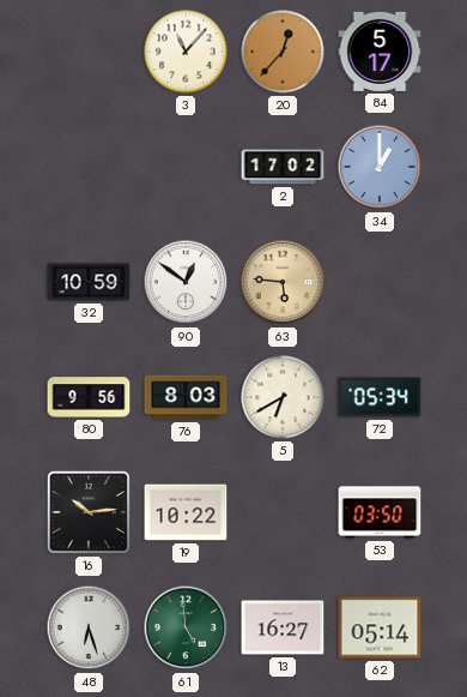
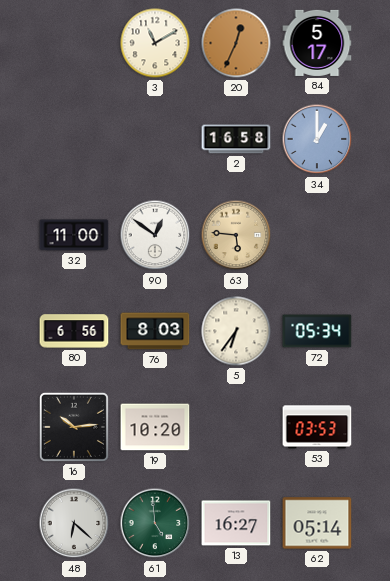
3: 11:07 -> 11:10
20: 12:37 -> 12:34
2: 17:02 -> 16:58
32: 10:59 -> 11:00
80: 9:56 -> 6:56
5: 6:40 -> 6:36
19: 10:22 -> 10:20
53: 03:50 -> 03:53
48: 6:27 -> 6:22
